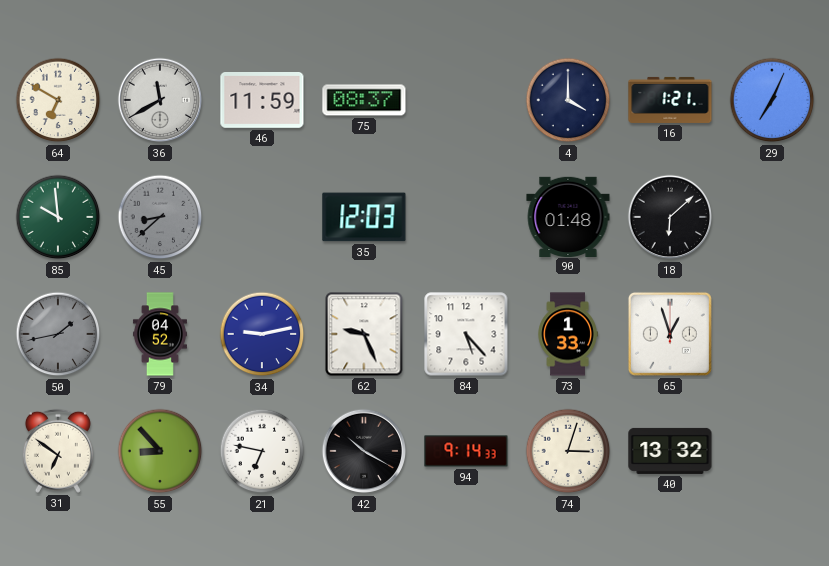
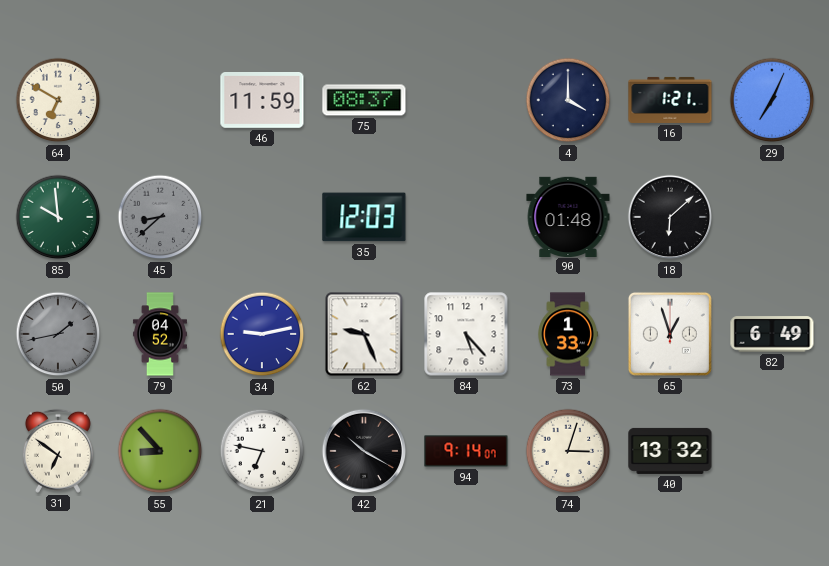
36: 11:40 -> none
82: none -> 6:49
94: 9:14:33 -> 9:14:07
